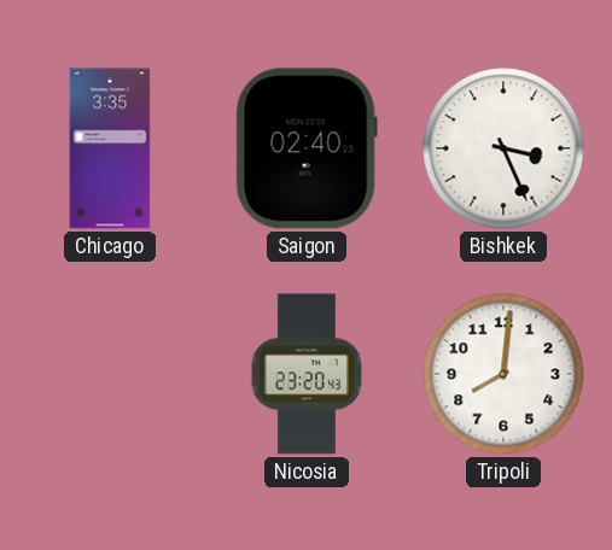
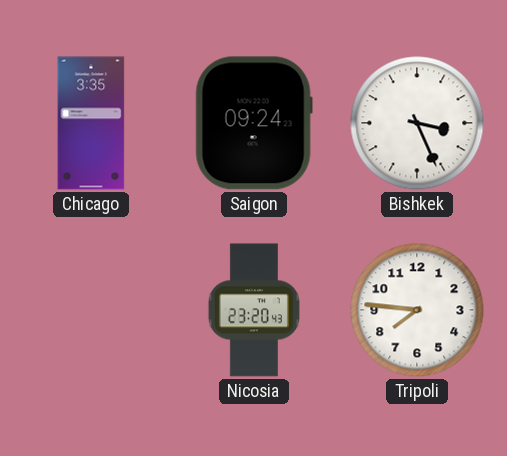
Saigon: 02:40 -> 09:24
Tripoli: 8:01 -> 7:46
